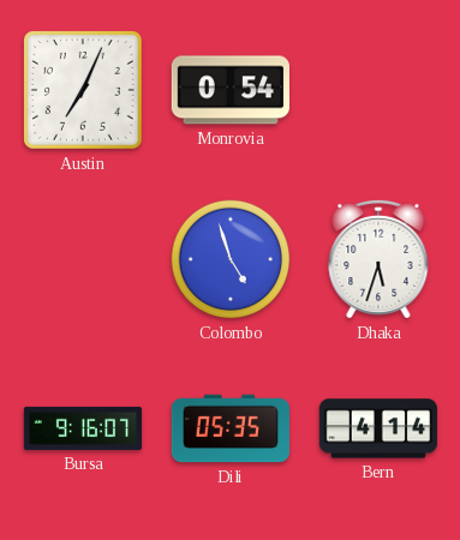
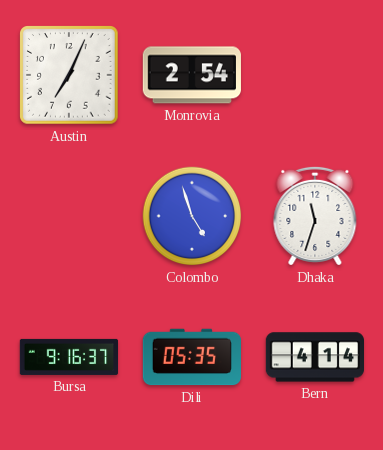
Monrovia: 0:54 -> 2:54
Dhaka: 5:33 -> 11:33
Bursa: 9:16:07 -> 9:16:37
